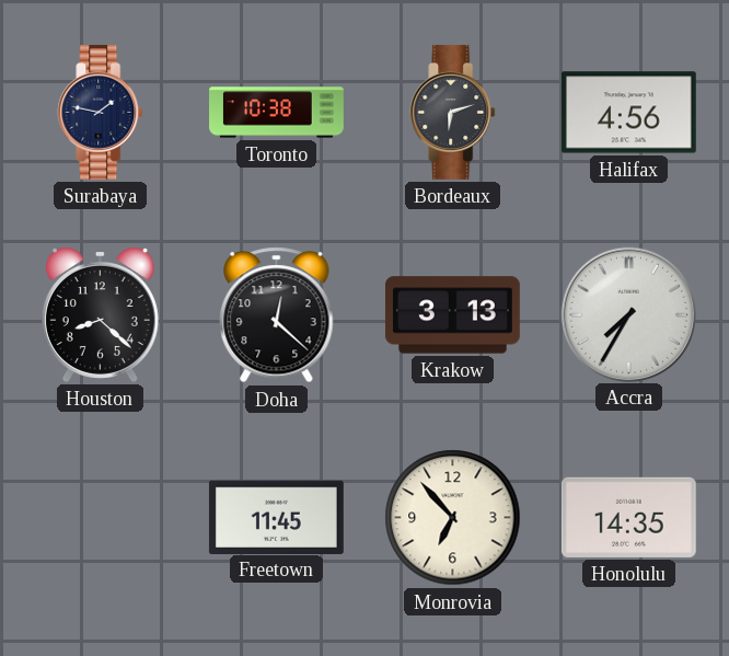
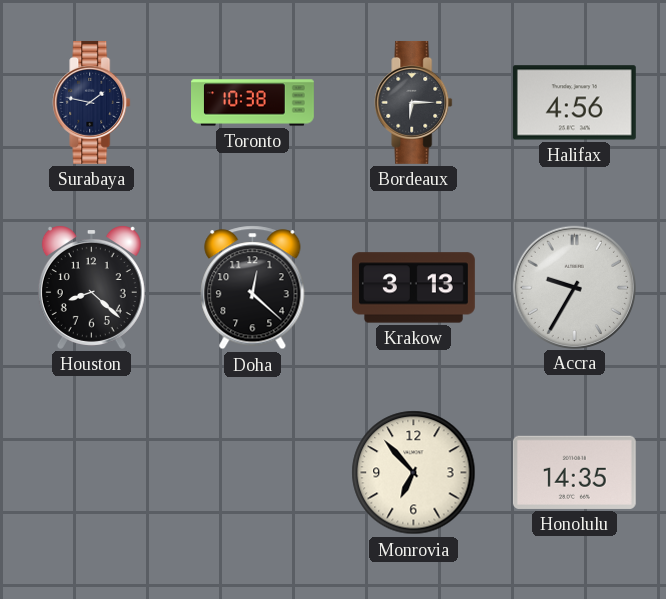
Bordeaux: 6:12 -> 6:15
Accra: 7:35 -> 9:35
Freetown: 11:45 -> none
